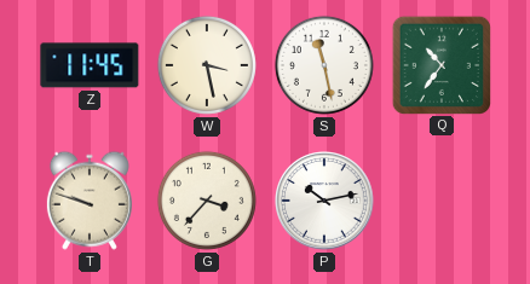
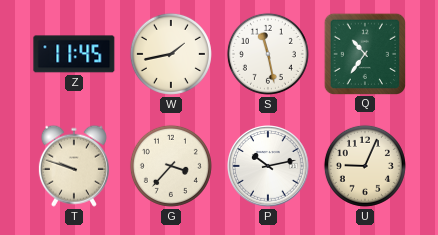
W: 3:28 -> 1:43
U: none -> 9:04
